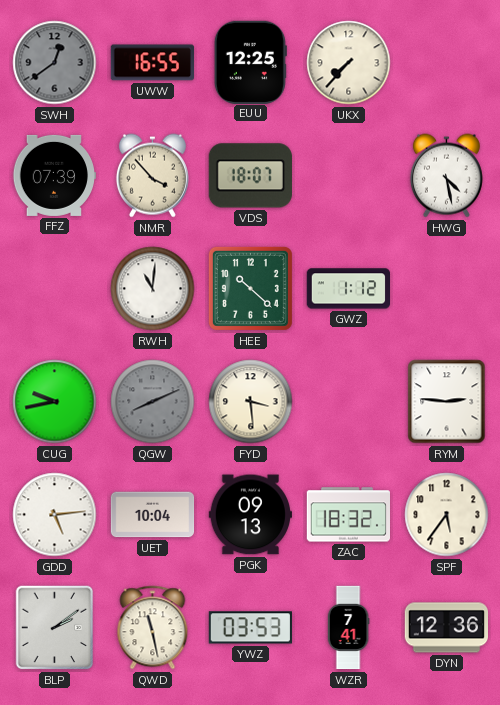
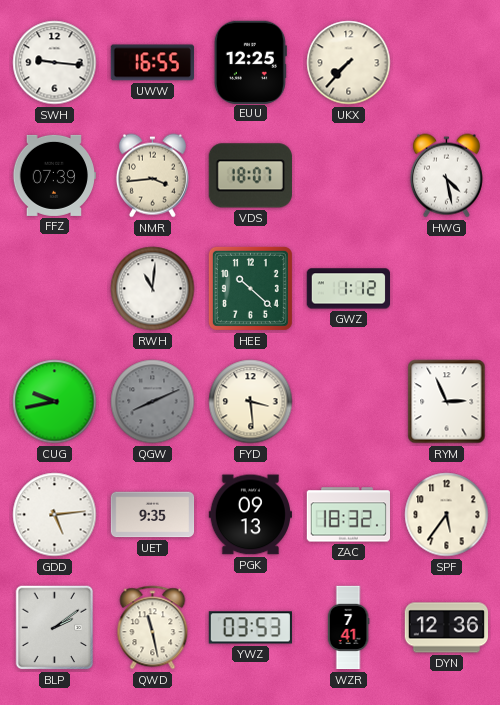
SWH: 12:39 -> 9:16
SWH dial: grey -> white
NMR: 3:53 -> 3:44
RYM: 2:46 -> 2:56
UET: 10:04 -> 9:35
